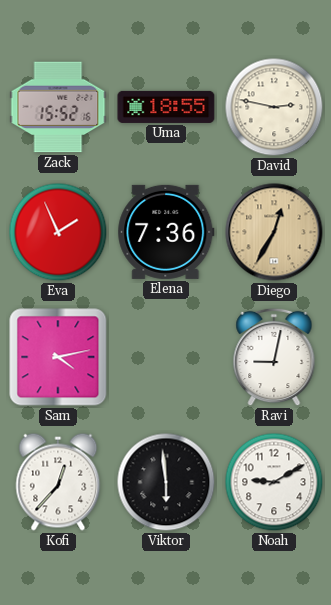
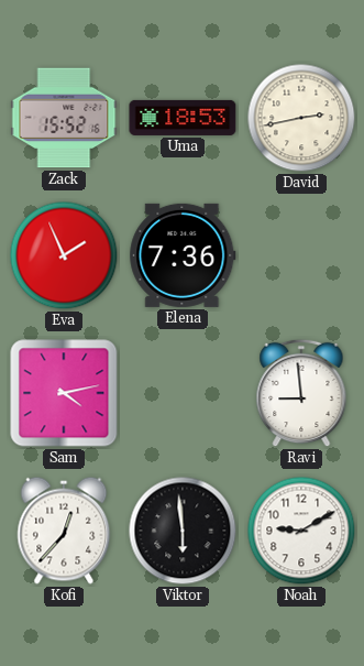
Uma: 18:55 -> 18:53
David: 2:47 -> 2:43
Diego: 12:35 -> none
Ravi: 9:02 -> 8:59
